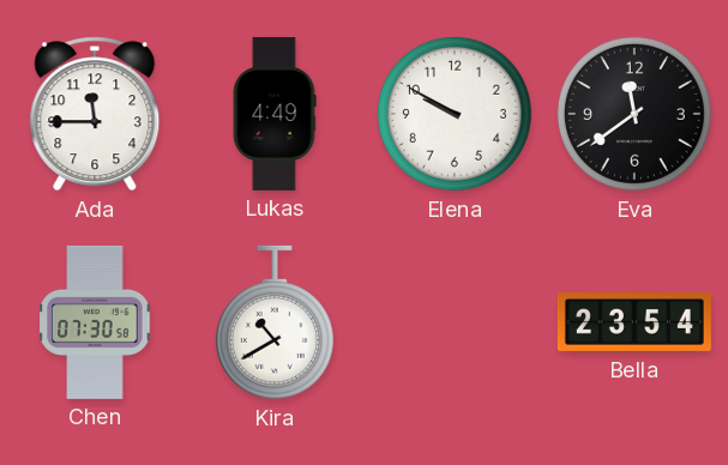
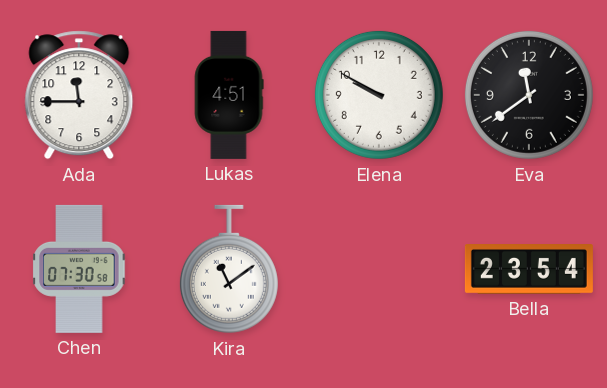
Lukas: 4:49 -> 4:51
Kira: 10:40 -> 11:09
